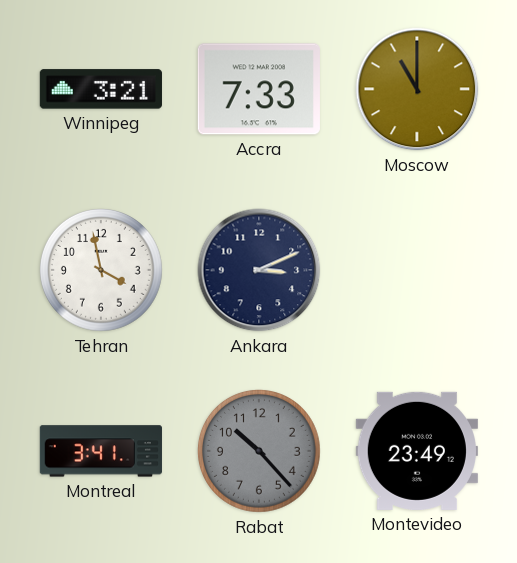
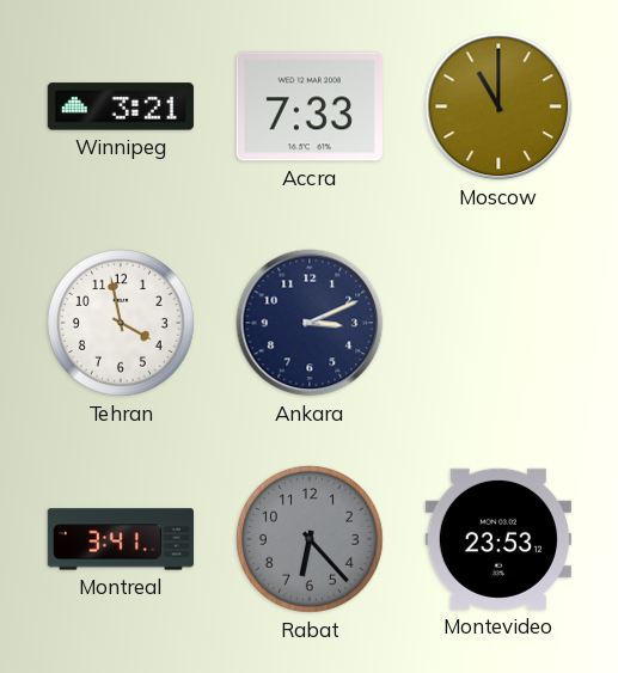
Rabat: 10:23 -> 6:23
Montevideo: 23:49 -> 23:53
